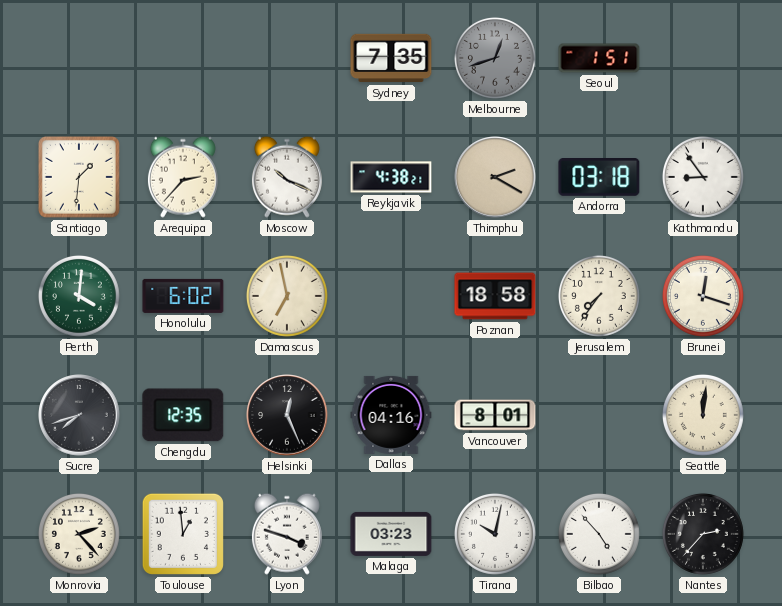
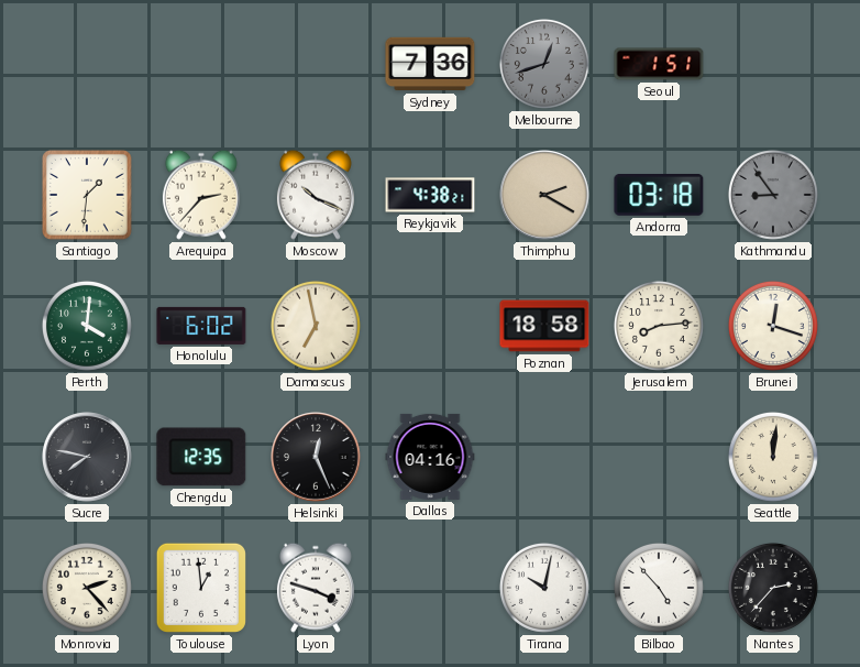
Sydney: 7:35 -> 7:36
Kathmandu dial: white -> grey
Jerusalem: 7:36 -> 8:14
Sucre: 7:42 -> 7:47
Vancouver: 8:01 -> none
Malaga: 03:23 -> none
